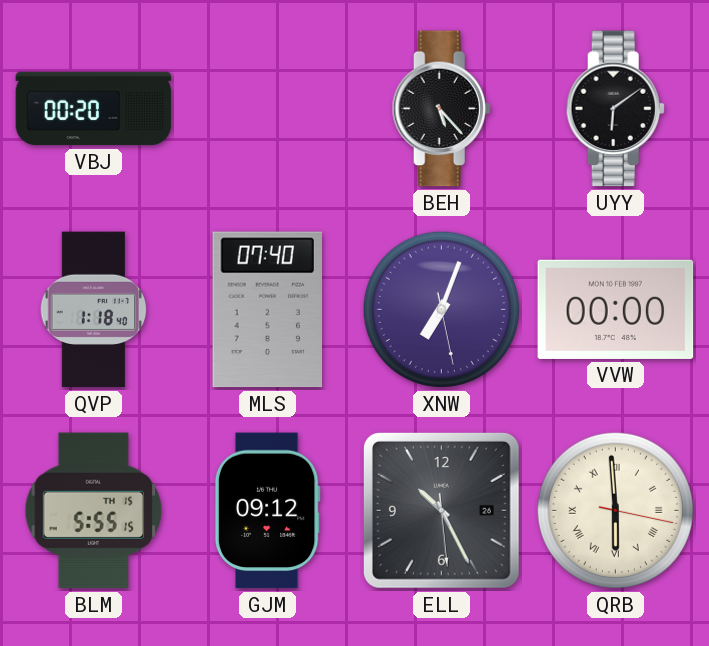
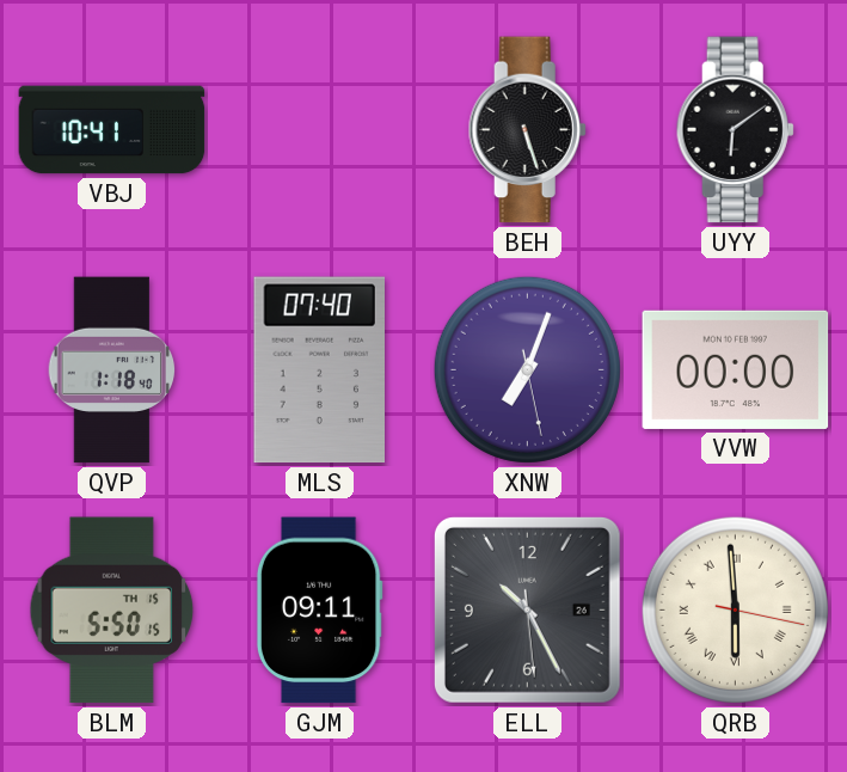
VBJ: 00:20 -> 10:41
BEH: 5:23 -> 5:27
BLM: 5:55 -> 5:50
GJM: 09:12 -> 09:11
